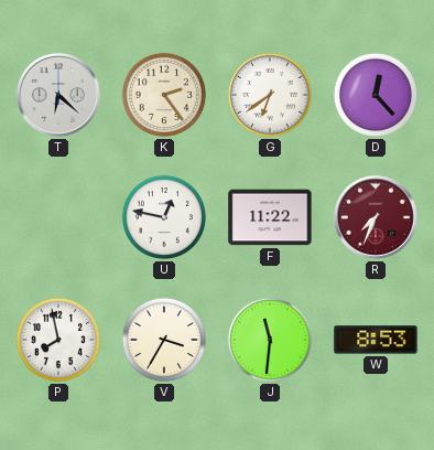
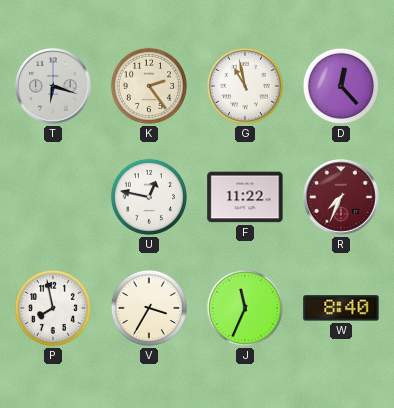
T: 6:22 -> 6:18
G: 6:39 -> 10:58
J: 11:31 -> 11:34
W: 8:53 -> 8:40
